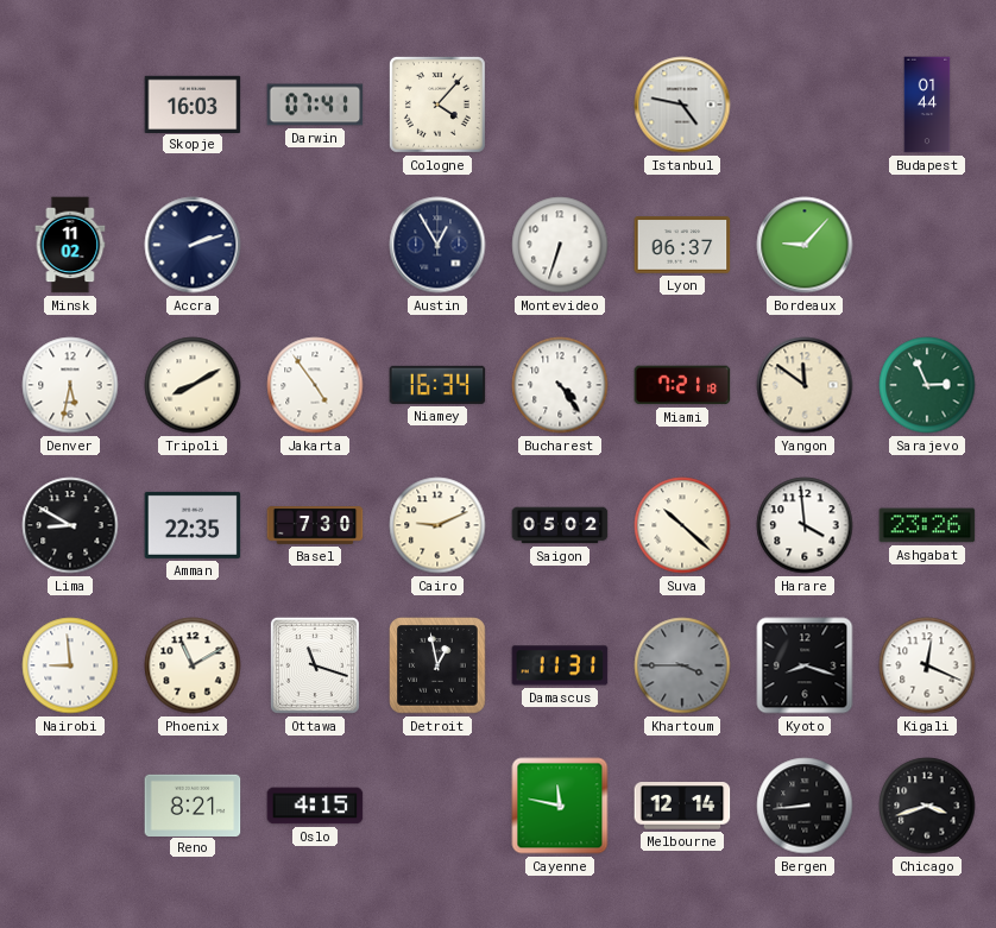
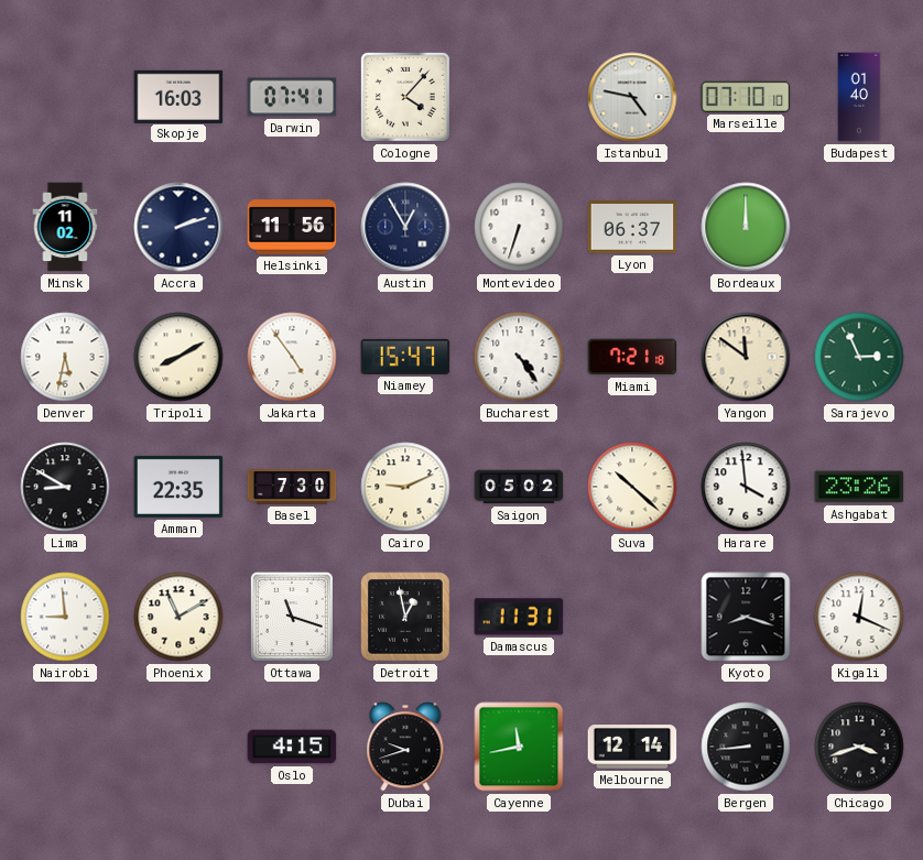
Marseille: none -> 07:10
Budapest: 01:44 -> 01:40
Helsinki: none -> 11:56
Bordeaux: 9:07 -> 12:00
Niamey: 16:34 -> 15:47
Khartoum: 3:45 -> none
Reno: 8:21 -> none
Dubai: none -> 9:42
Cayenne: 11:47 -> 11:43
